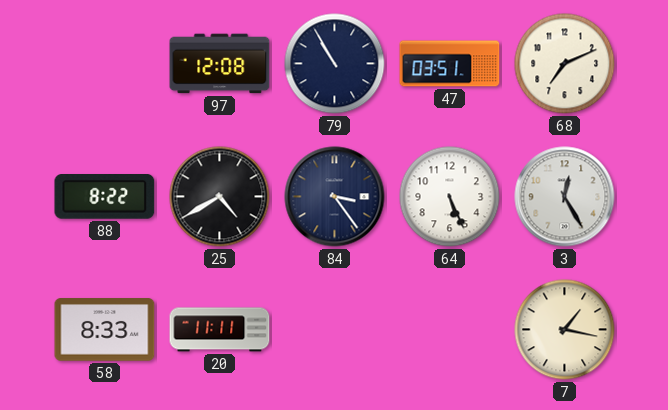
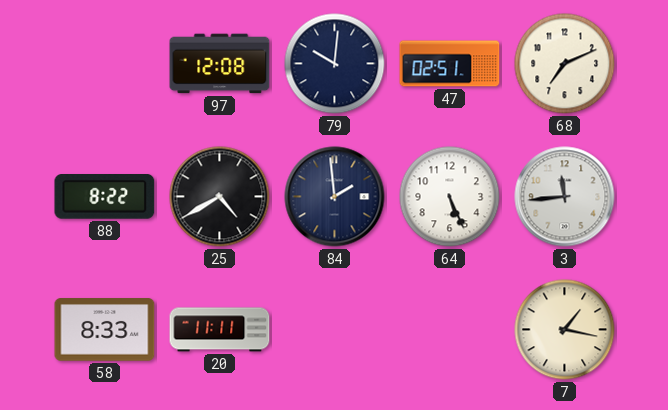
79: 10:55 -> 10:01
47: 03:51 -> 02:51
84: 3:24 -> 1:59
3: 12:25 -> 11:44
